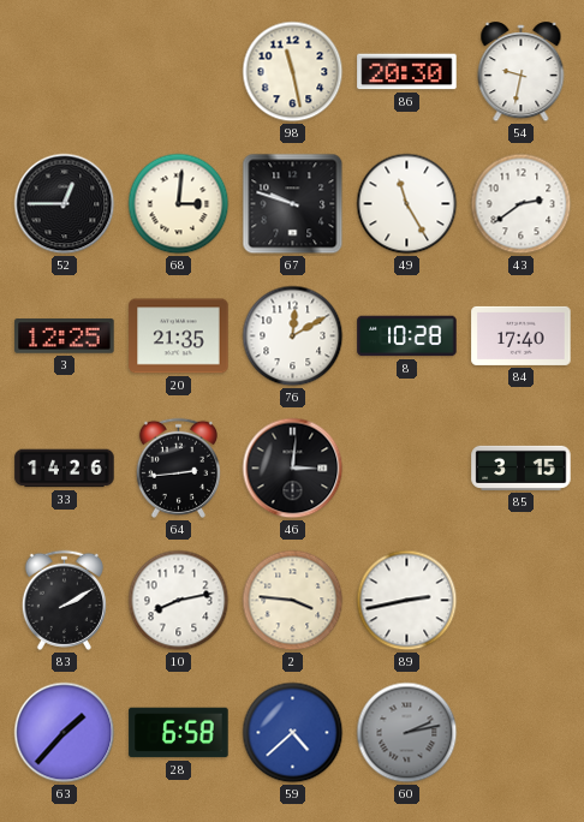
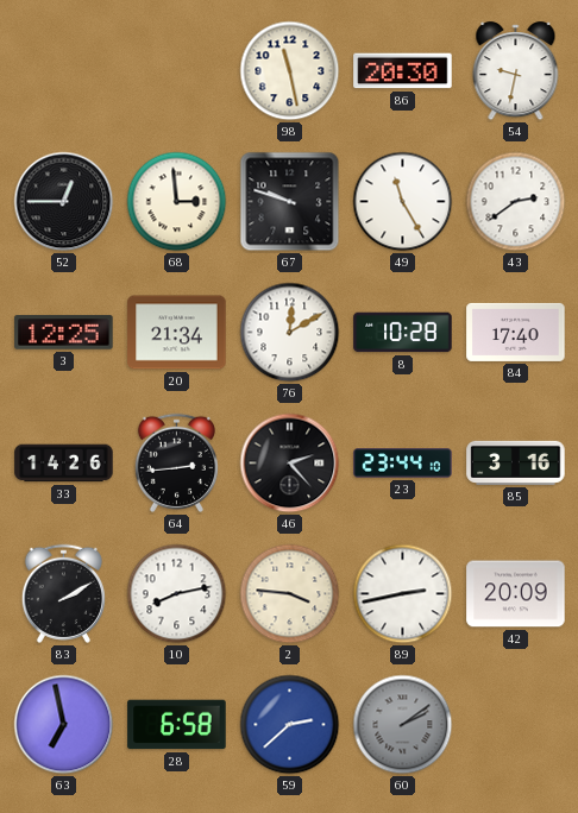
68: 3:01 -> 2:59
20: 21:35 -> 21:34
46: 3:01 -> 2:23
23: none -> 23:44
85: 3:15 -> 3:16
42: none -> 20:09
63: 1:37 -> 6:58
59: 4:38 -> 2:38
60: 2:13 -> 2:09
